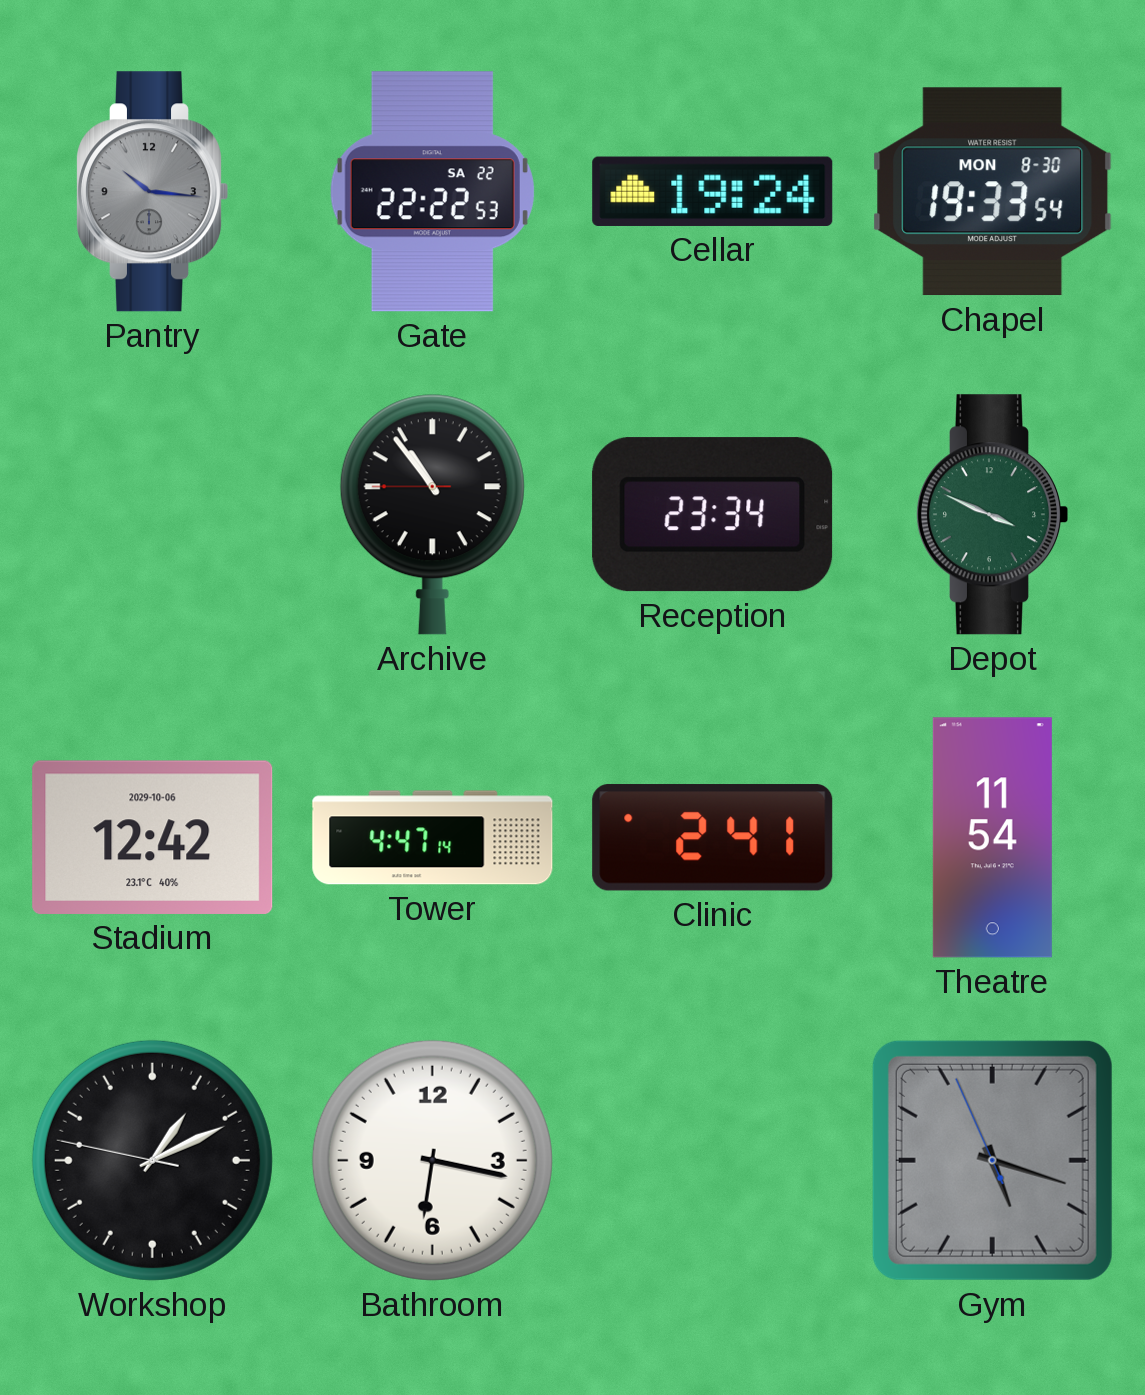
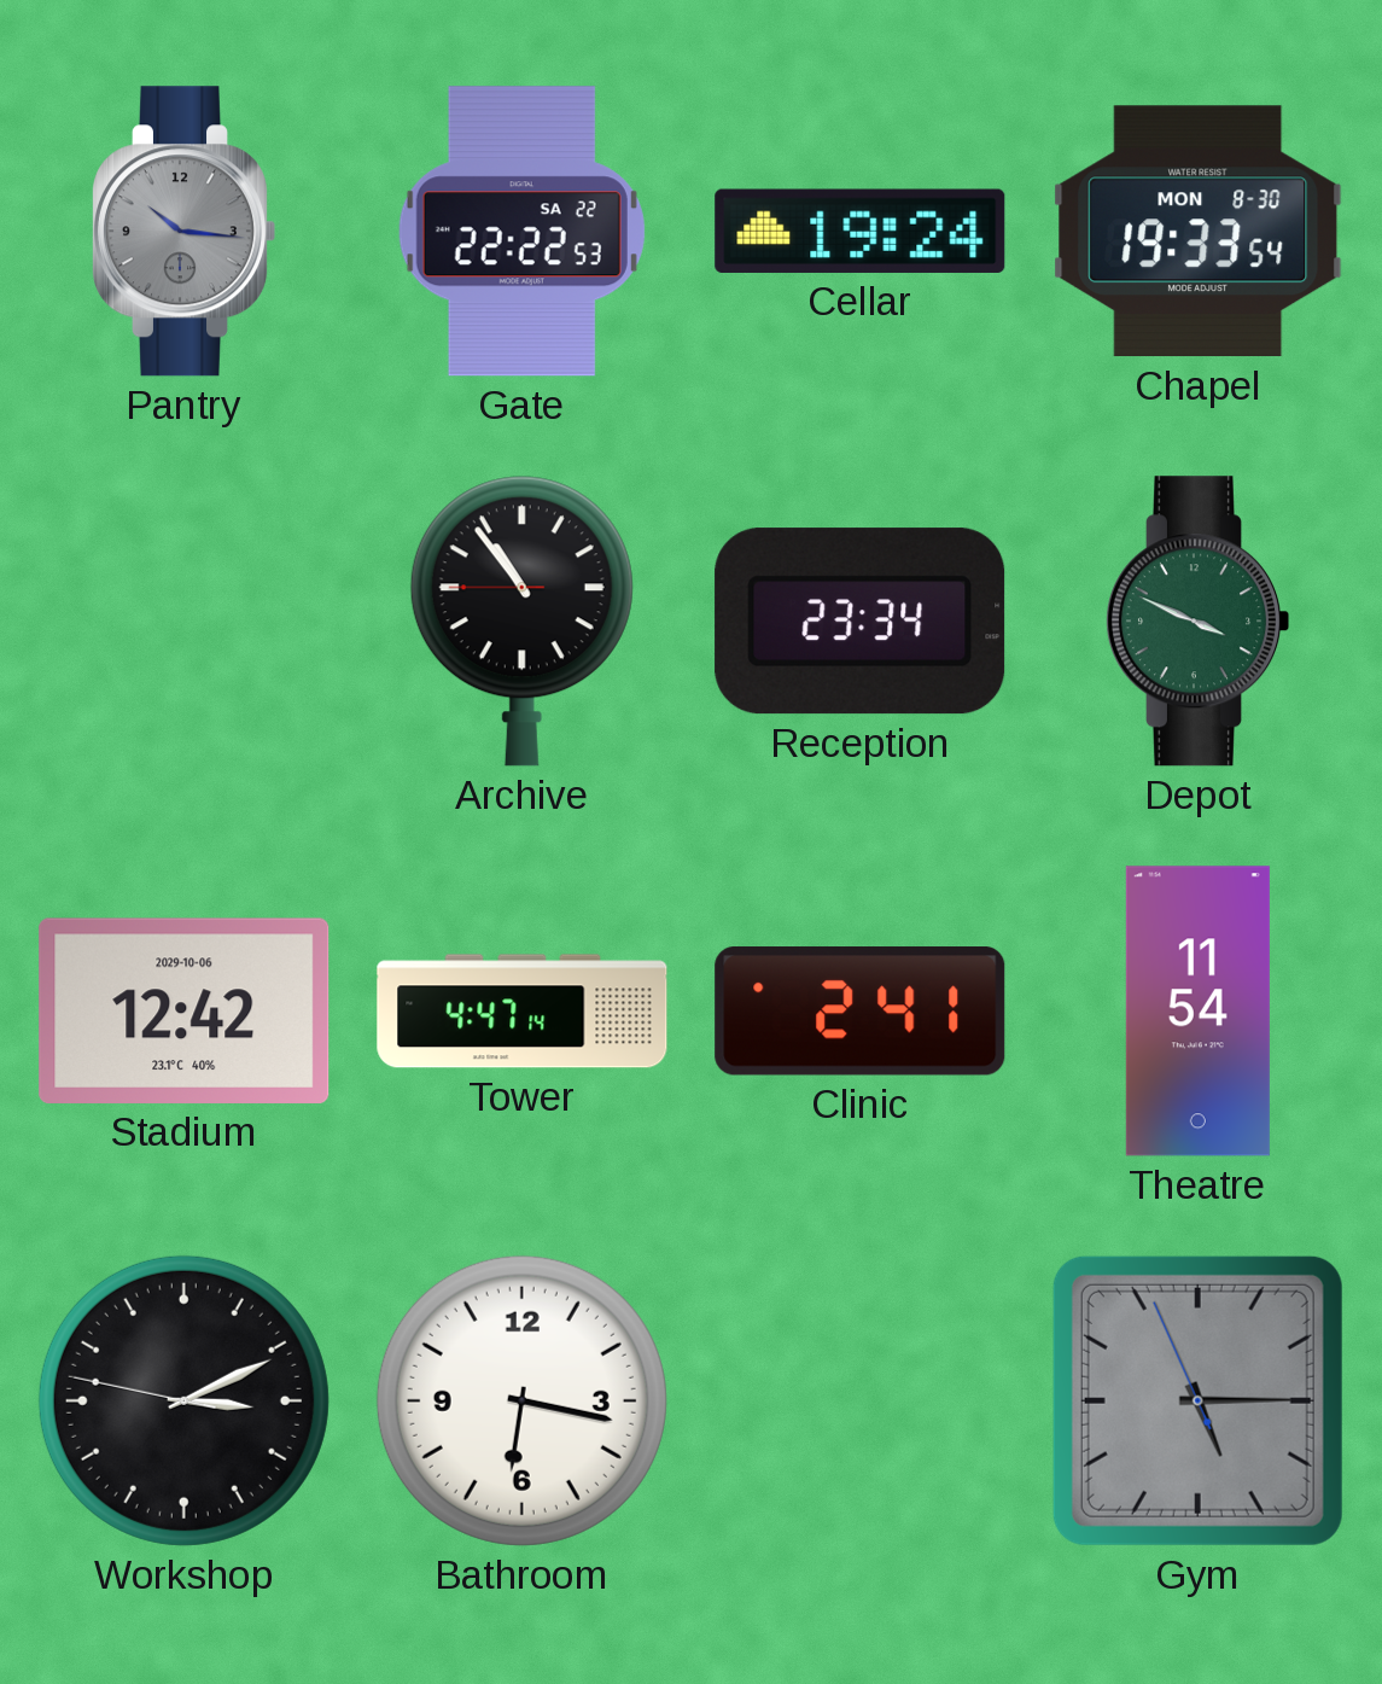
Workshop: 1:10 -> 3:10
Gym: 5:17 -> 5:14
